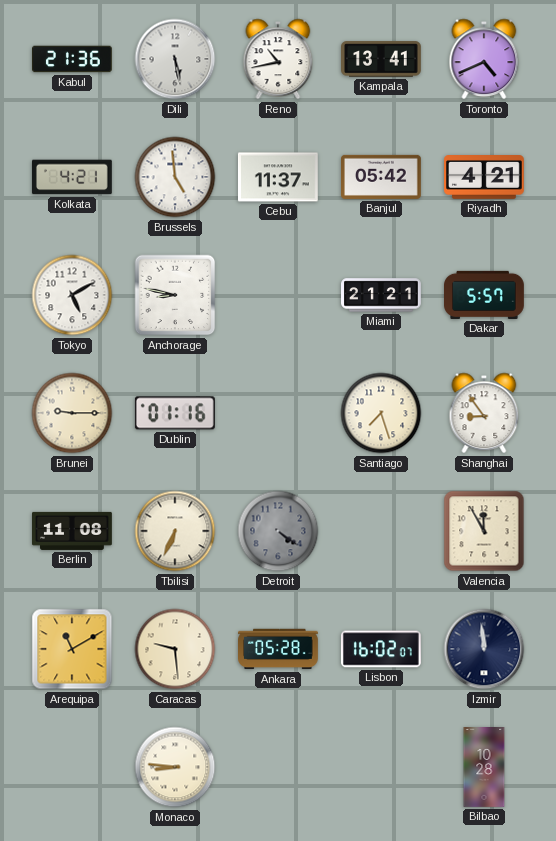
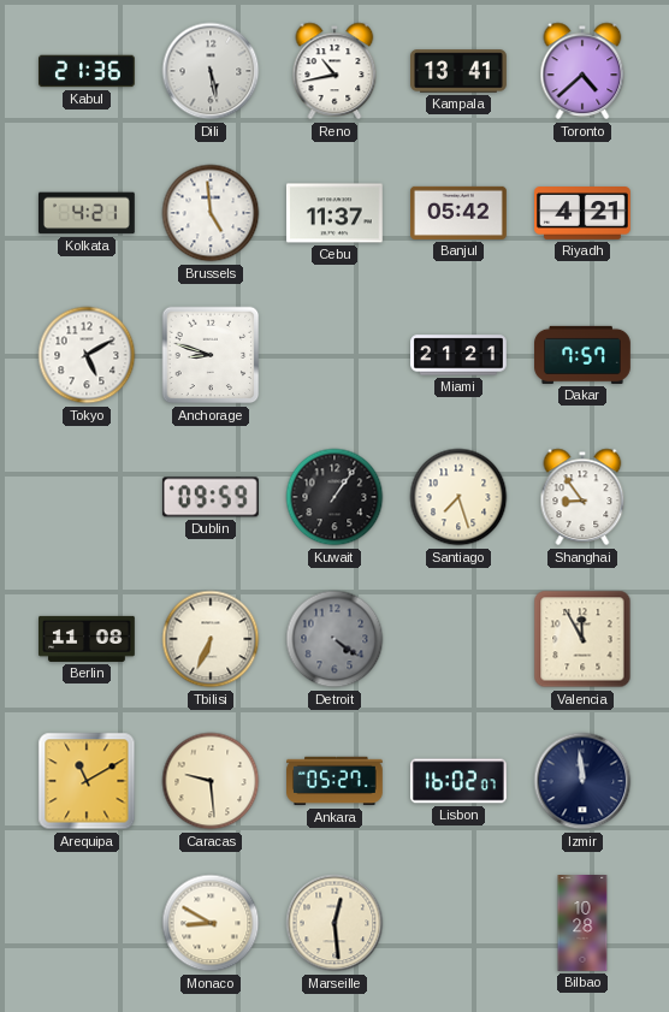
Toronto: 4:41 -> 4:38
Anchorage: 8:47 -> 8:48
Dakar: 5:57 -> 7:57
Brunei: 9:15 -> none
Dublin: 01:16 -> 09:59
Kuwait: none -> 1:06
Ankara: 05:28 -> 05:27
Monaco: 8:46 -> 8:50
Marseille: none -> 12:29
